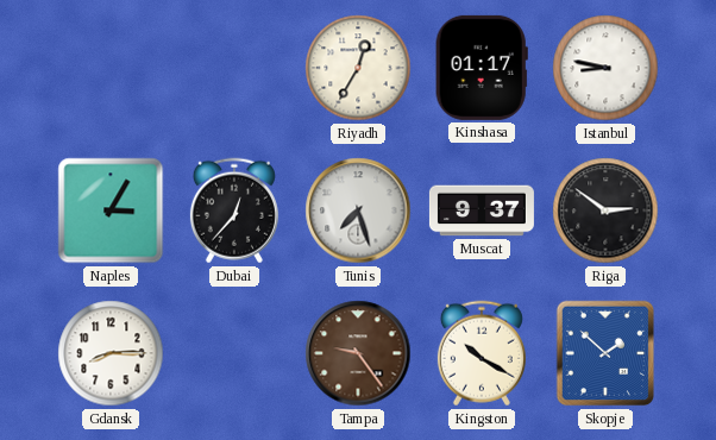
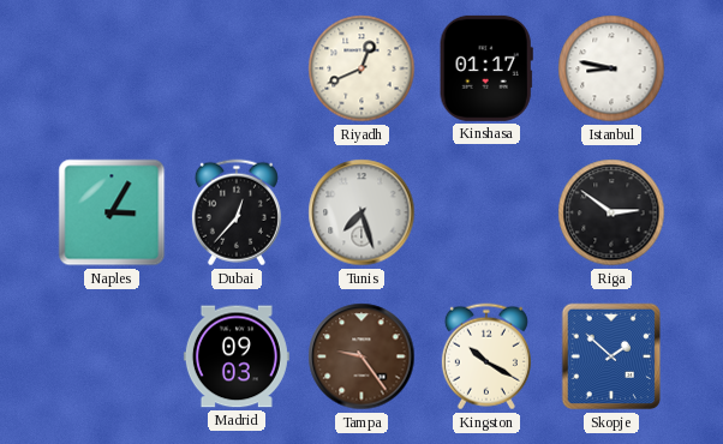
Riyadh: 12:35 -> 12:41
Muscat: 9:37 -> none
Gdansk: 8:15 -> none
Madrid: none -> 09:03
